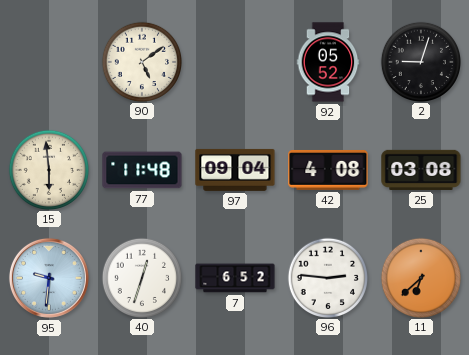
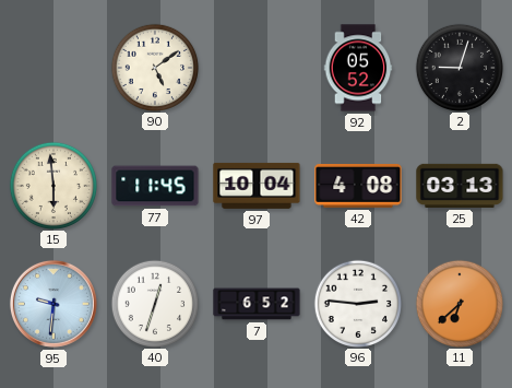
77: 11:48 -> 11:45
97: 09:04 -> 10:04
25: 03:08 -> 03:13
